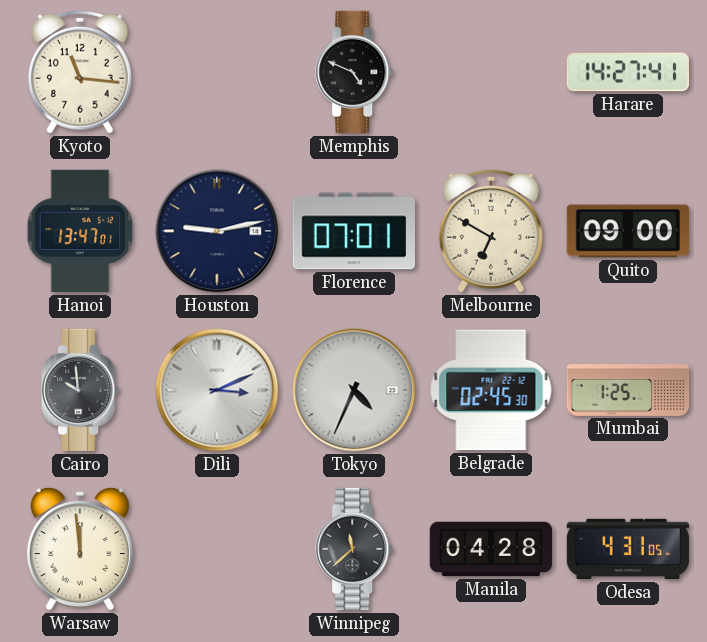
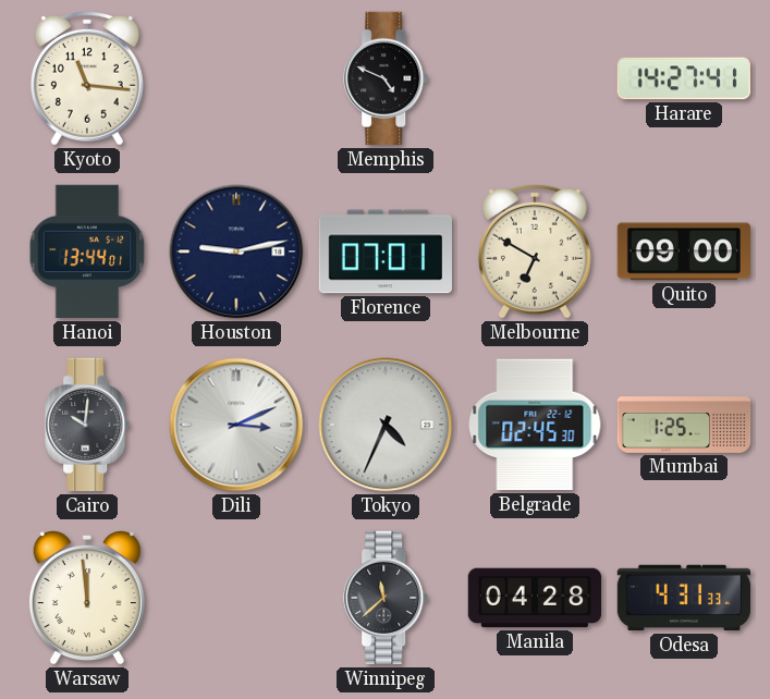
Hanoi: 13:47 -> 13:44
Cairo: 9:59 -> 10:01
Odesa: 4:31:05 -> 4:31:33
